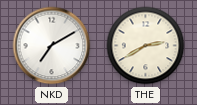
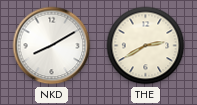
NKD: 7:10 -> 8:10
